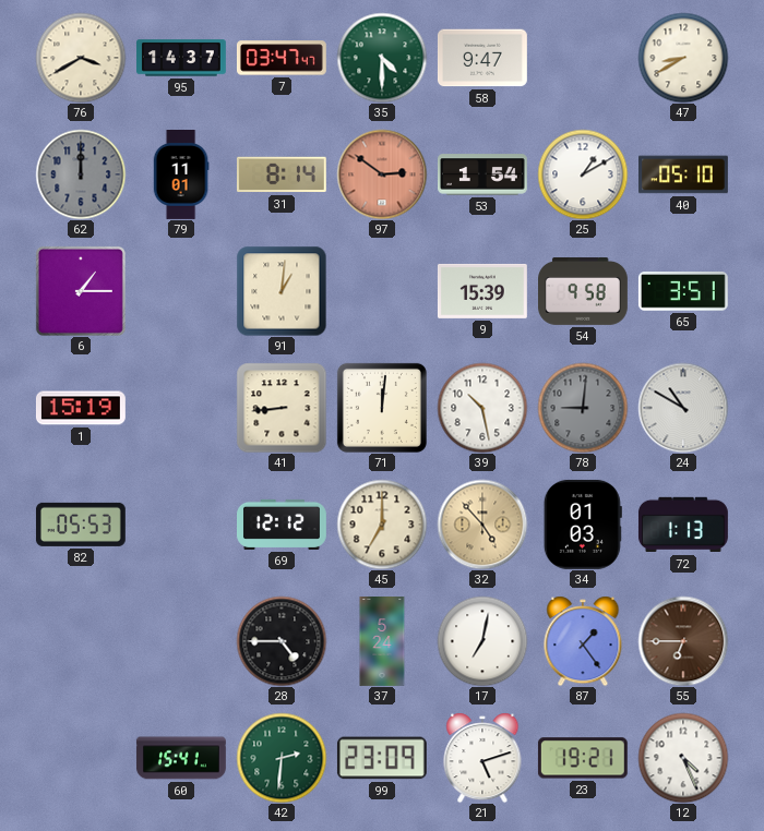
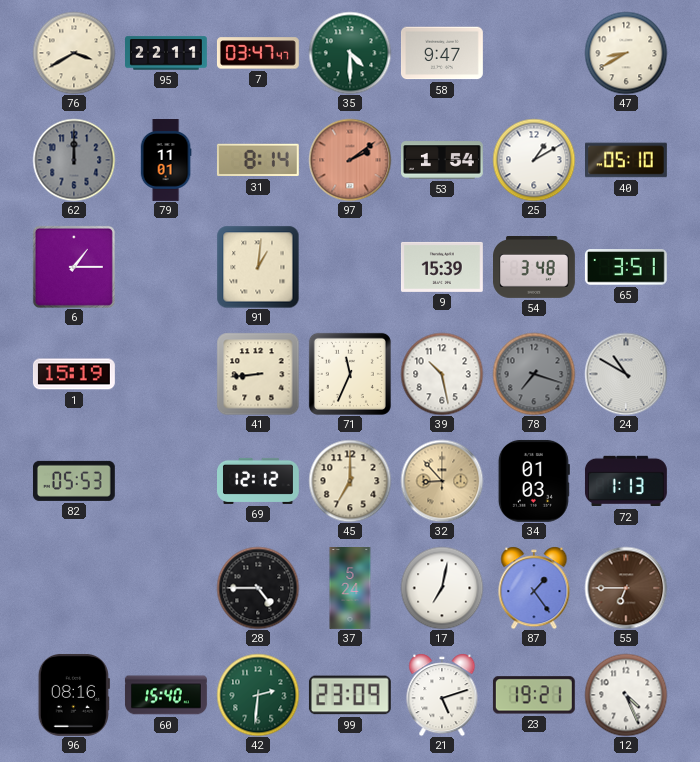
95: 14:37 -> 22:11
97: 2:51 -> 2:09
54: 9:58 -> 3:48
71: 12:01 -> 11:34
78: 9:01 -> 7:18
32: 4:53 -> 8:53
96: none -> 08:16
60: 15:41 -> 15:40
